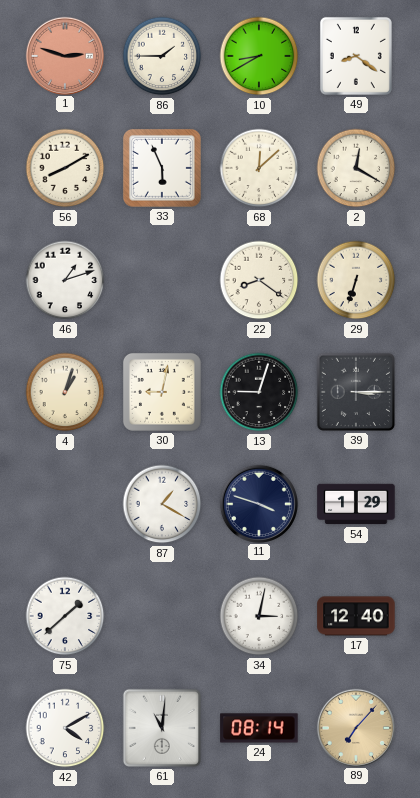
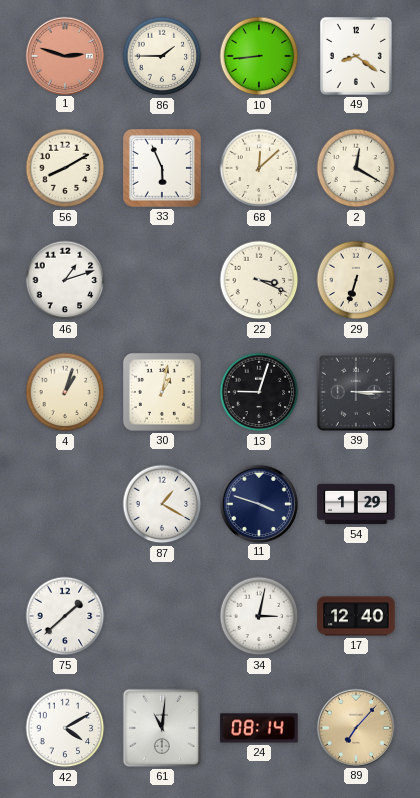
10: 8:40 -> 8:44
22: 8:21 -> 3:19
30: 9:02 -> 1:02
